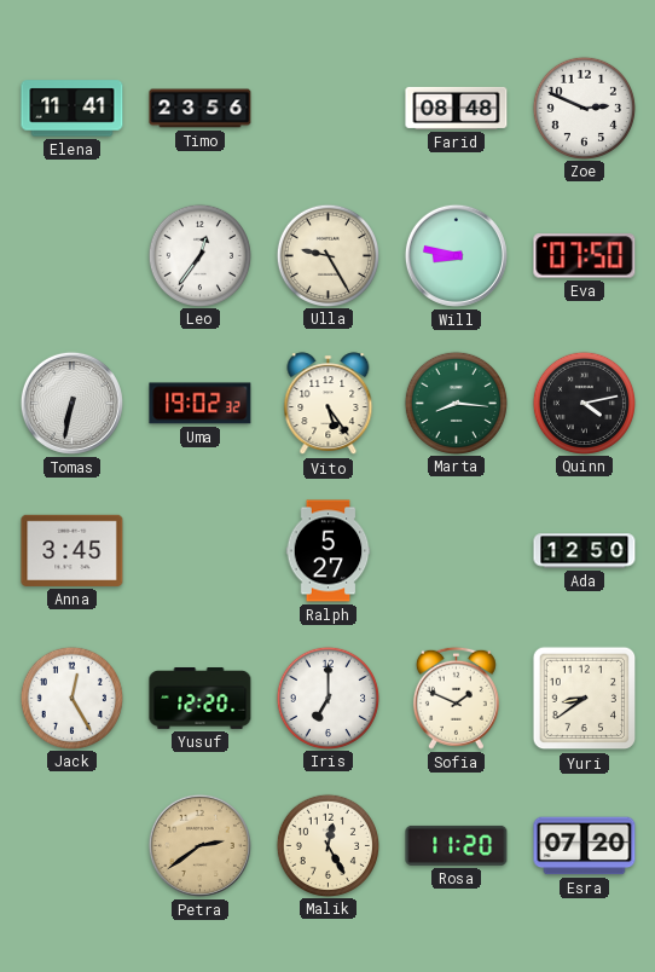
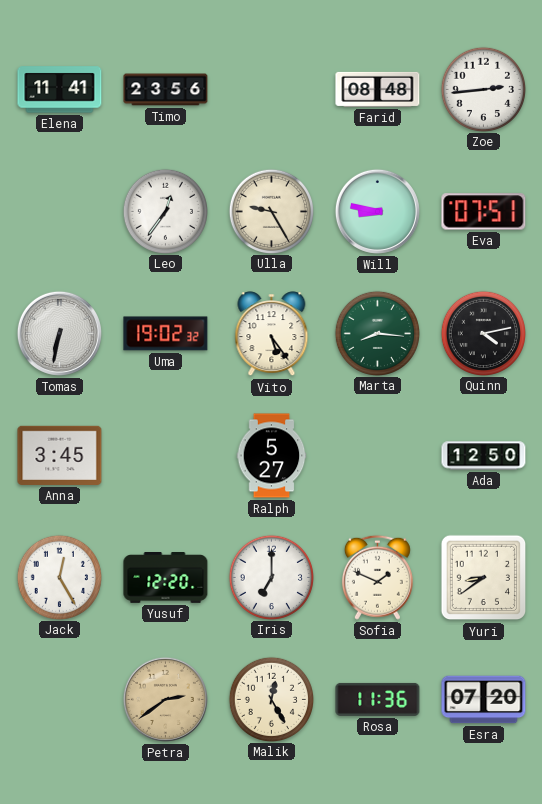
Zoe: 2:49 -> 2:44
Eva: 07:50 -> 07:51
Rosa: 11:20 -> 11:36
